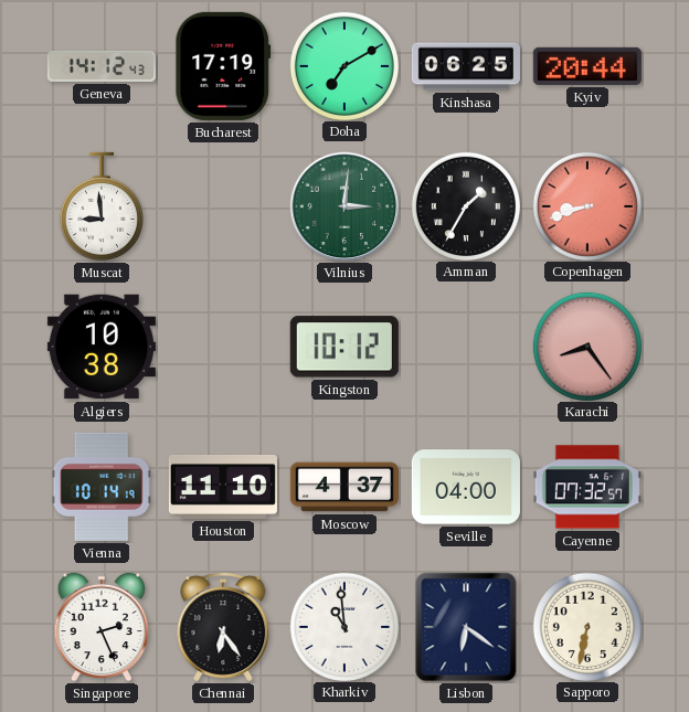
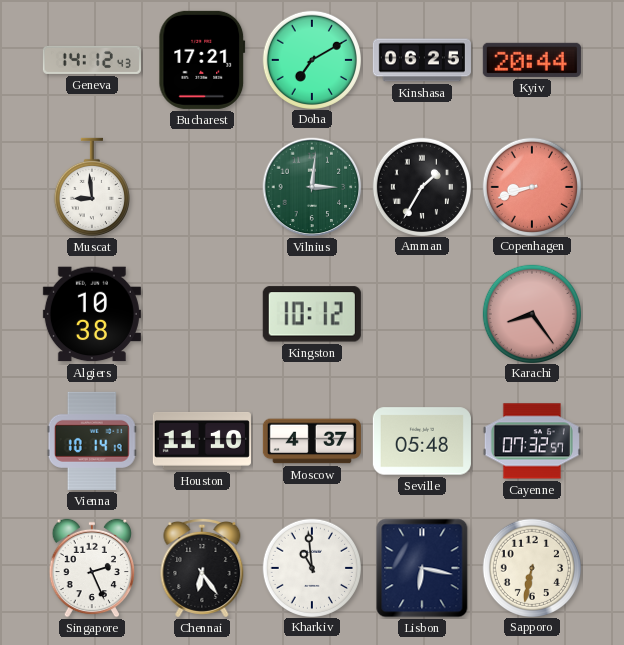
Bucharest: 17:19 -> 17:21
Seville: 04:00 -> 05:48
Lisbon: 6:21 -> 6:17
